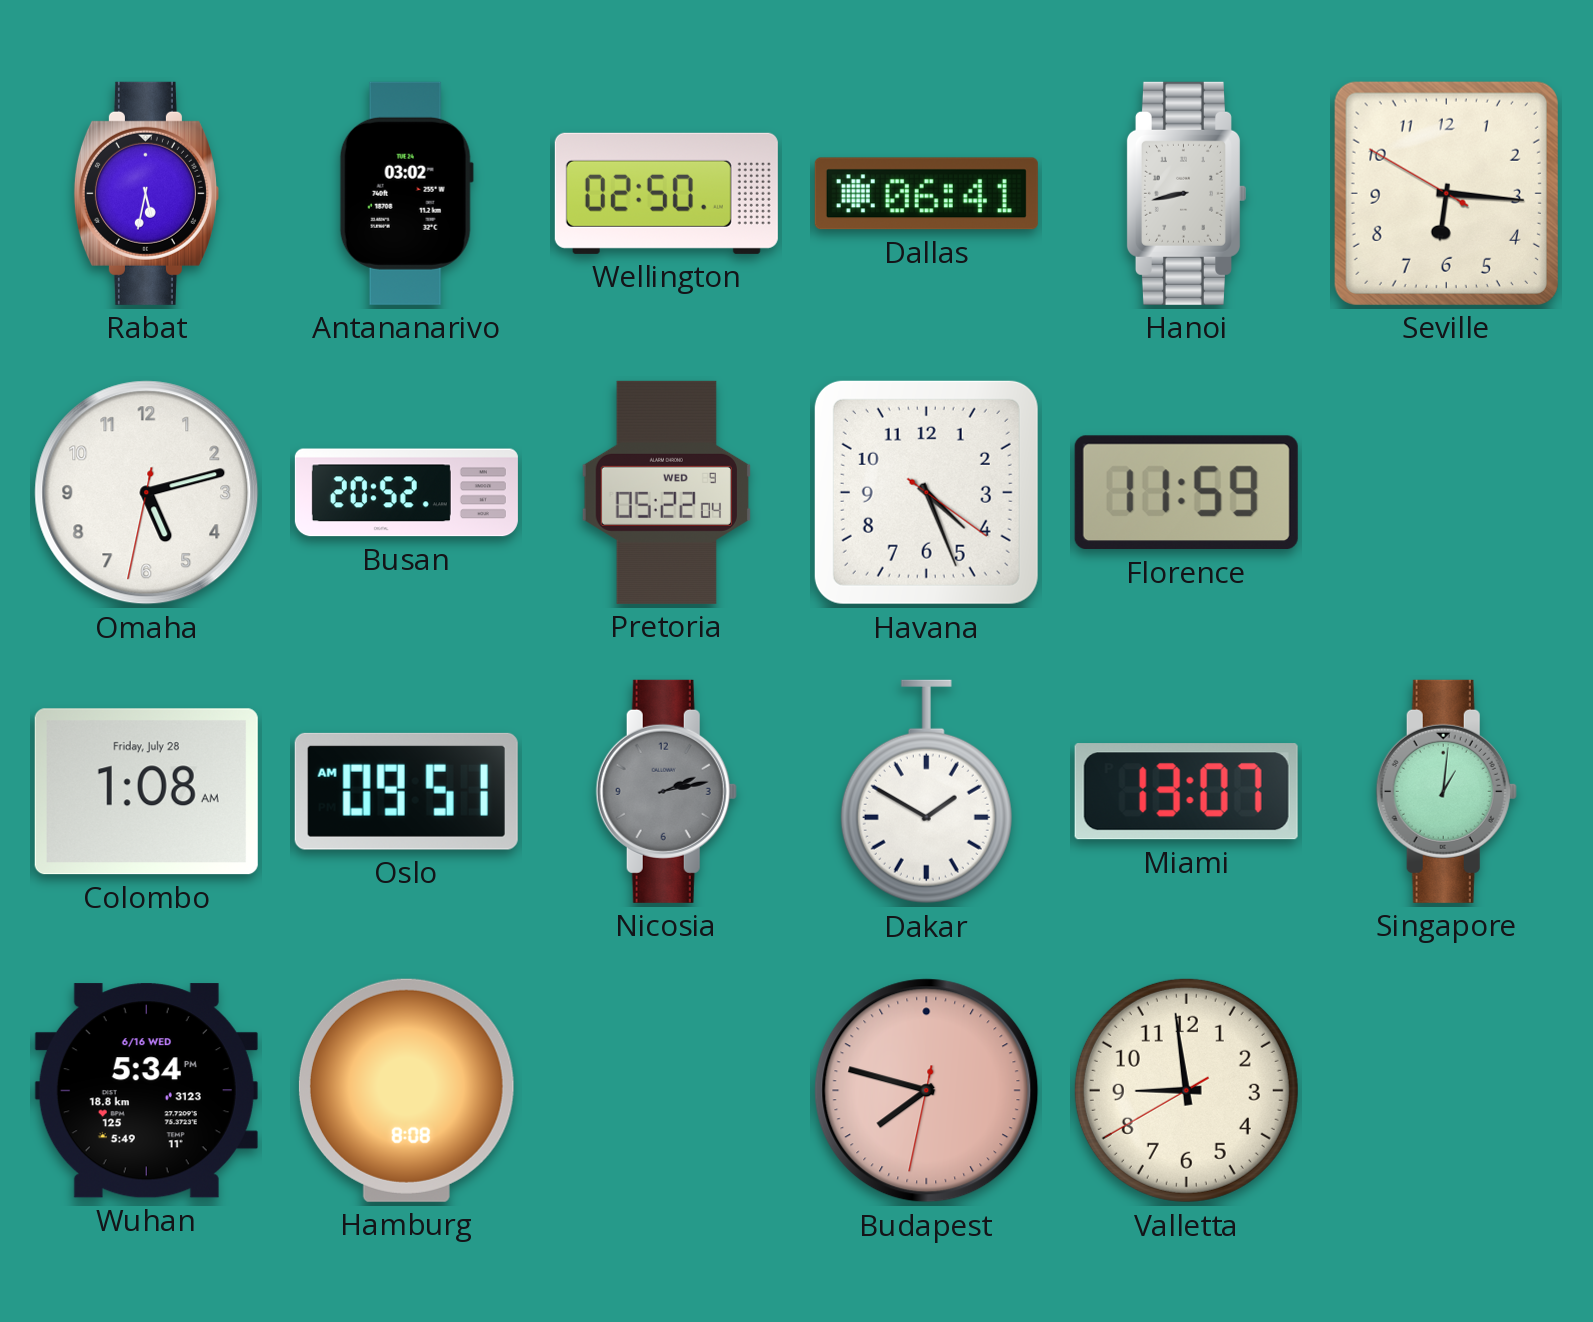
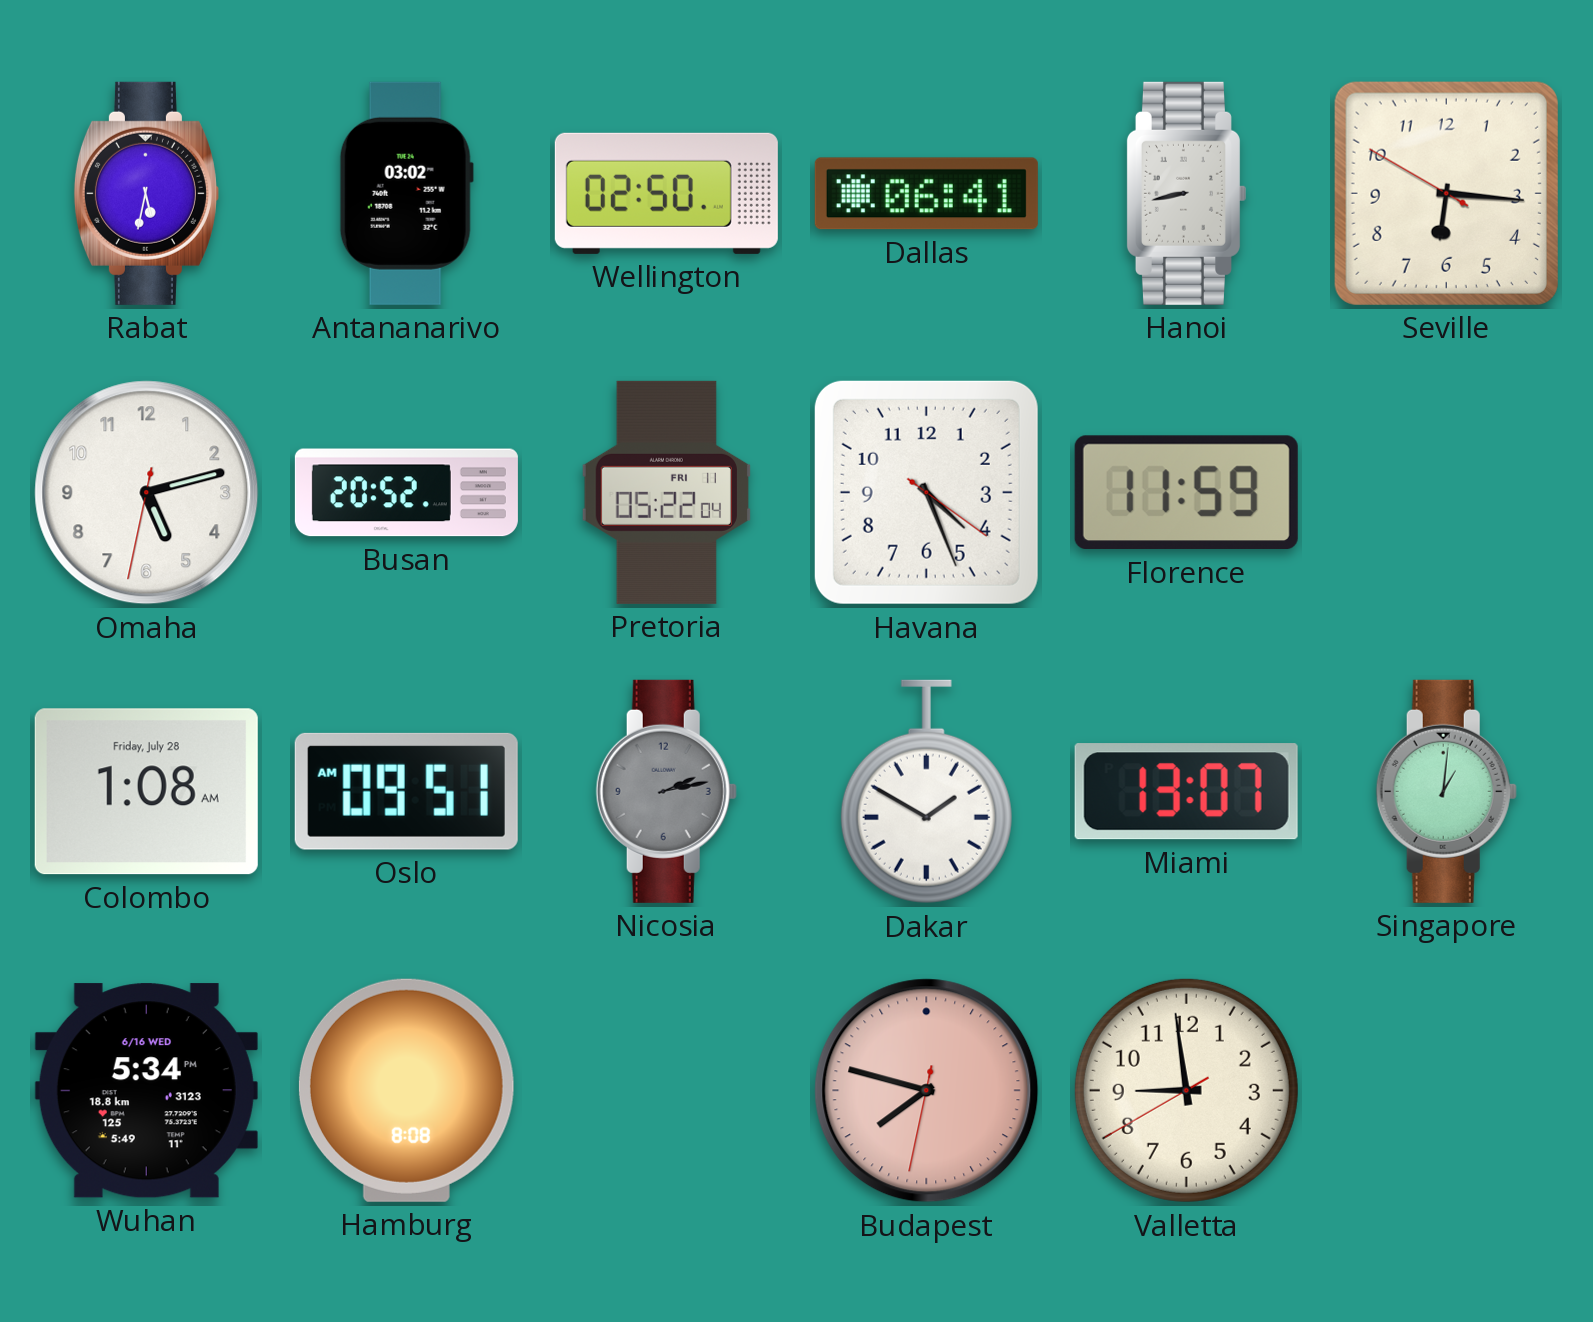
Pretoria date: WED 9 -> FRI 11
